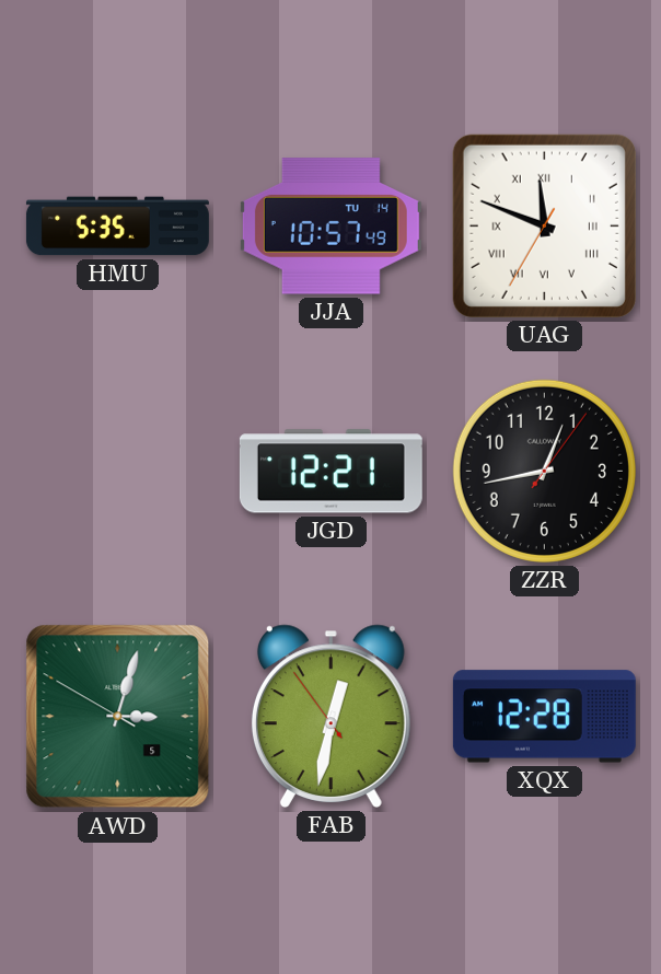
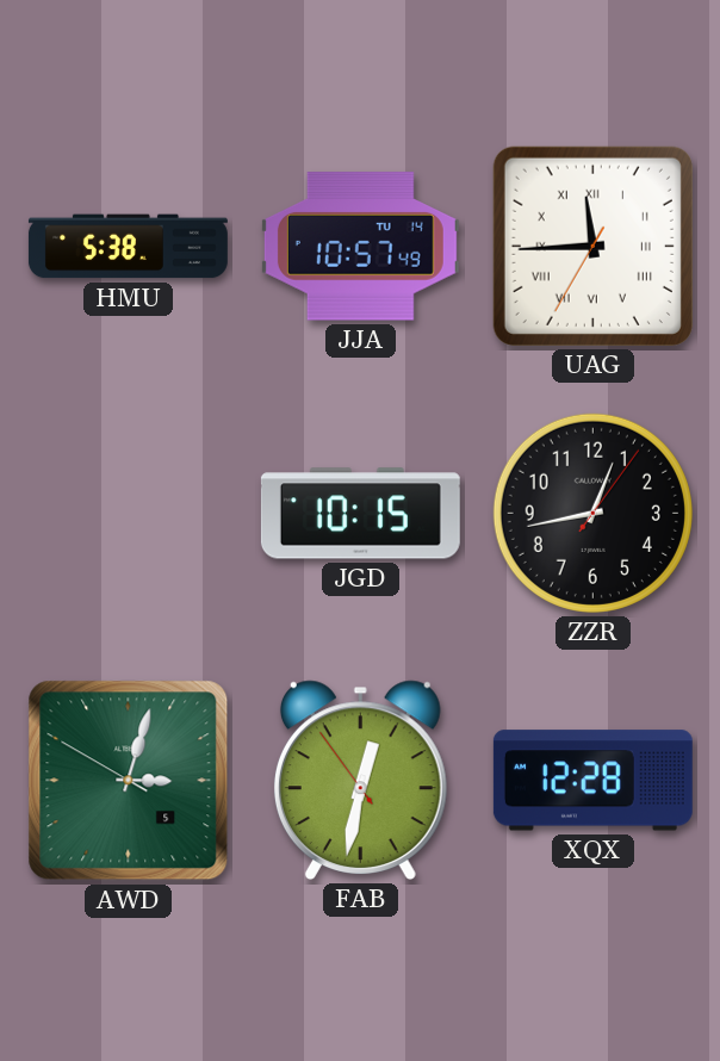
HMU: 5:35 -> 5:38
UAG: 11:48 -> 11:44
JGD: 12:21 -> 10:15
